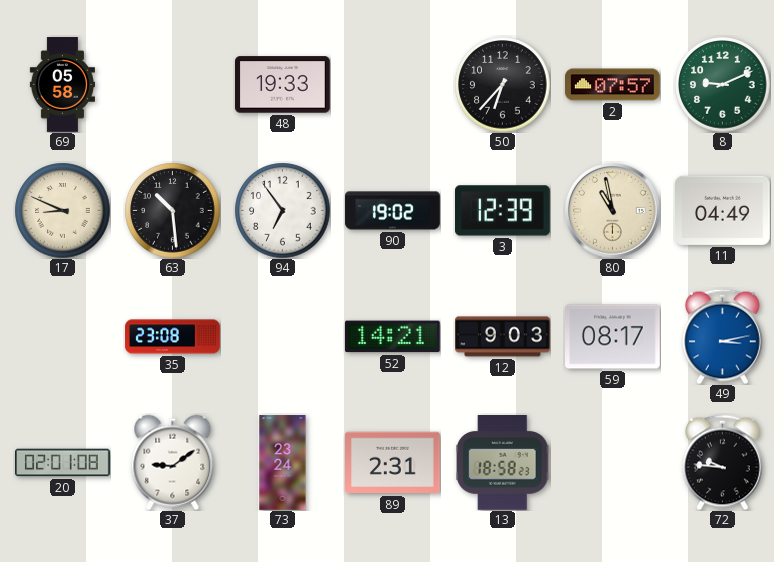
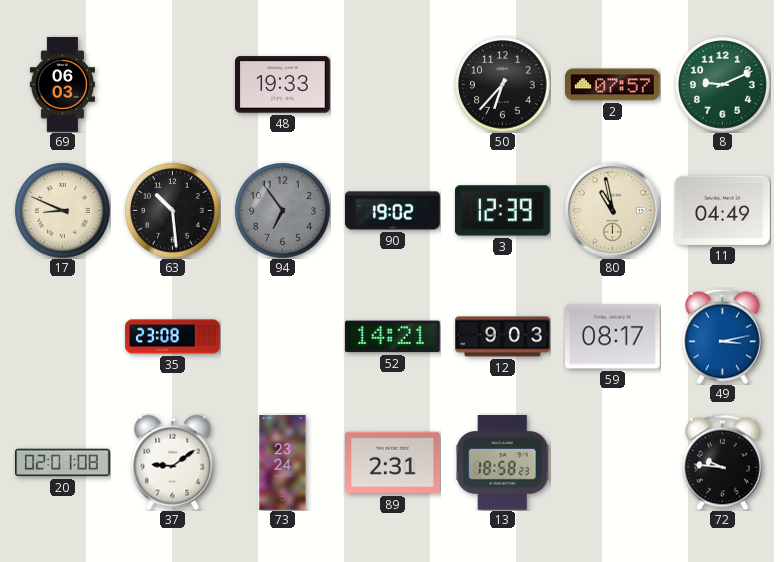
69: 05:58 -> 06:03
94 dial: white -> grey
